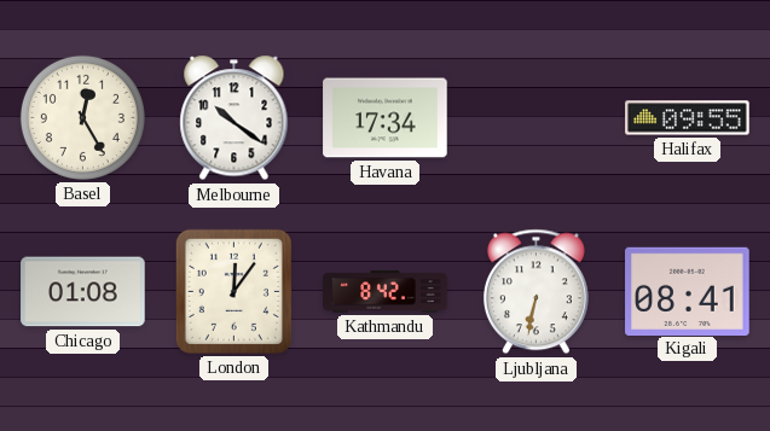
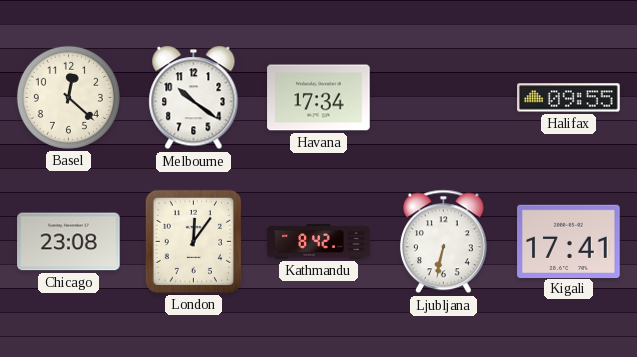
Basel: 12:25 -> 12:22
Chicago: 01:08 -> 23:08
Kigali: 08:41 -> 17:41
